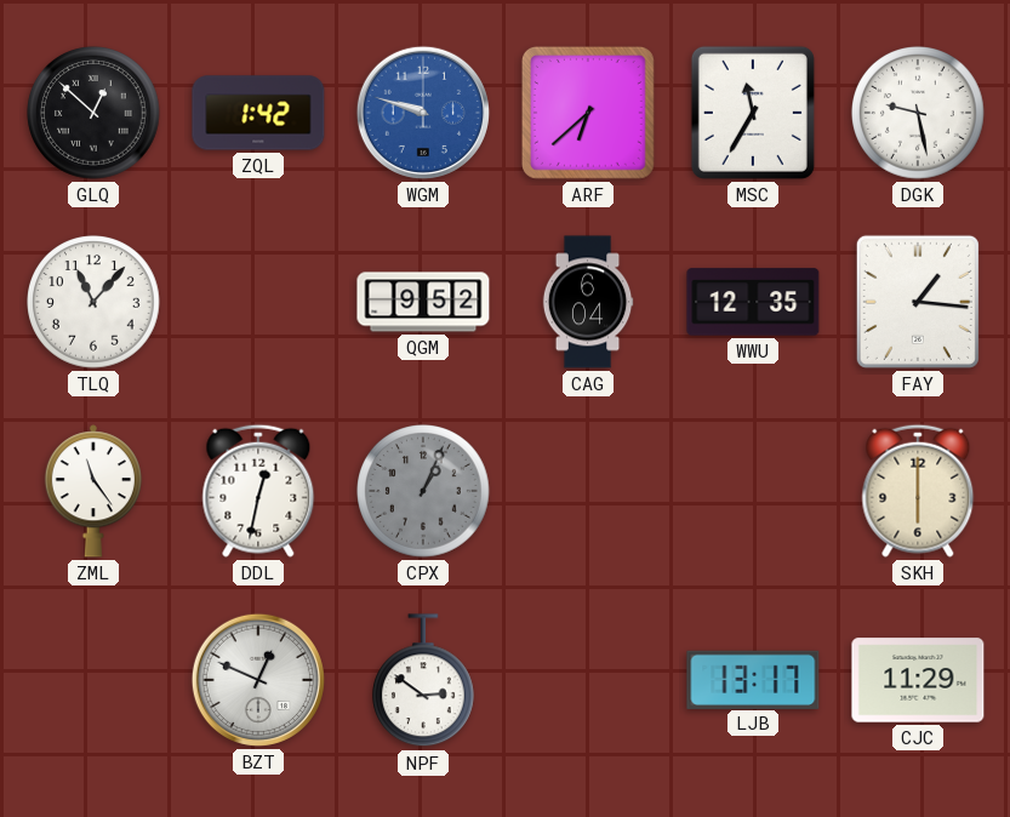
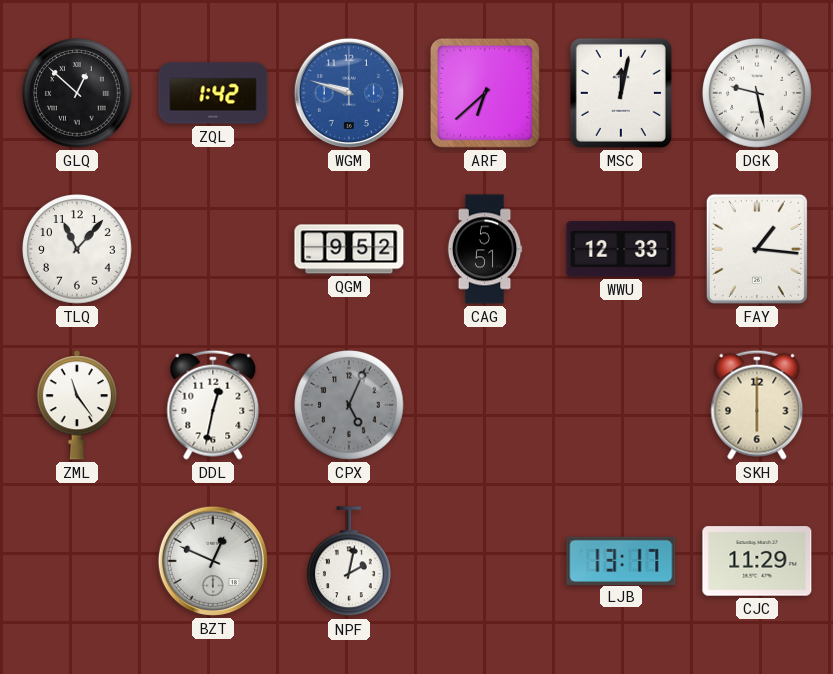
MSC: 11:35 -> 12:02
CAG: 6:04 -> 5:51
WWU: 12:35 -> 12:33
CPX: 1:04 -> 5:04
NPF: 2:51 -> 2:02
